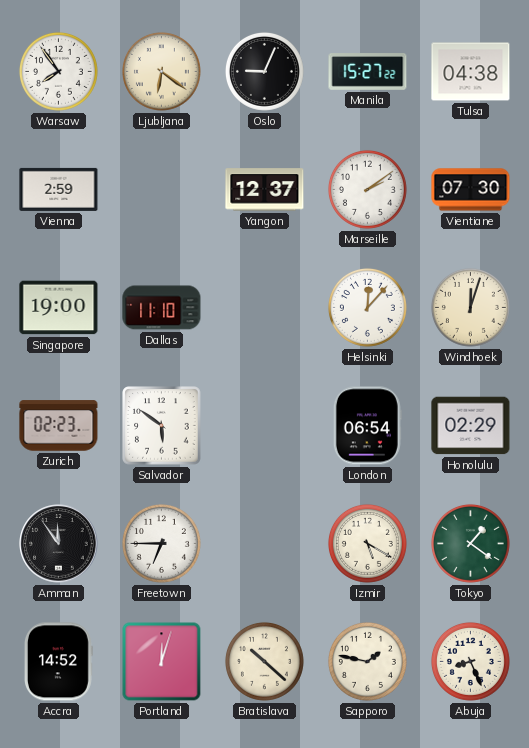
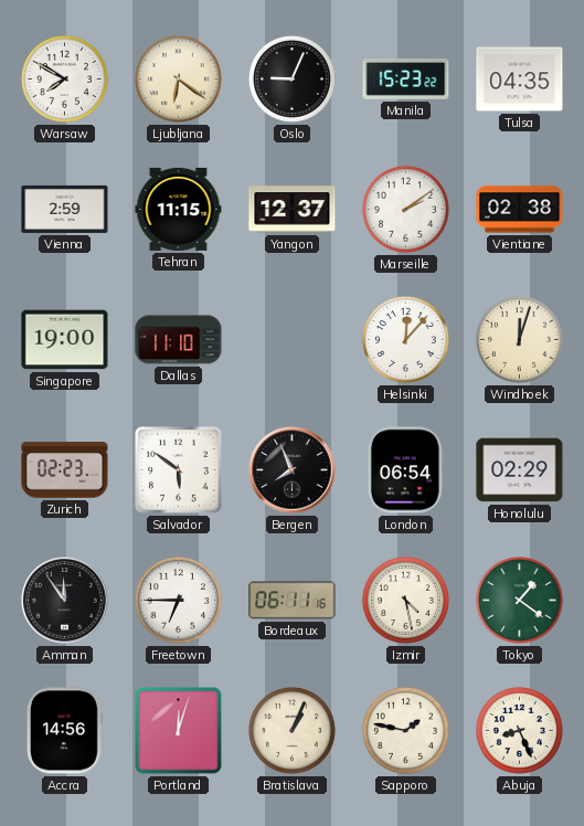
Warsaw: 7:54 -> 7:50
Manila: 15:27 -> 15:23
Tulsa: 04:38 -> 04:35
Tehran: none -> 11:15
Vientiane: 07:30 -> 02:38
Bergen: none -> 7:56
Bordeaux: none -> 06:11
Izmir: 5:20 -> 4:28
Accra: 14:52 -> 14:56
Bratislava: 10:22 -> 1:04
